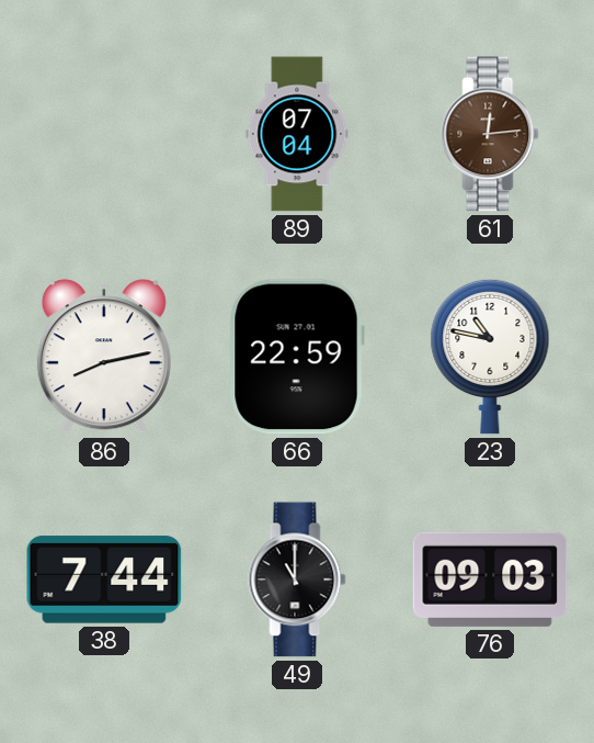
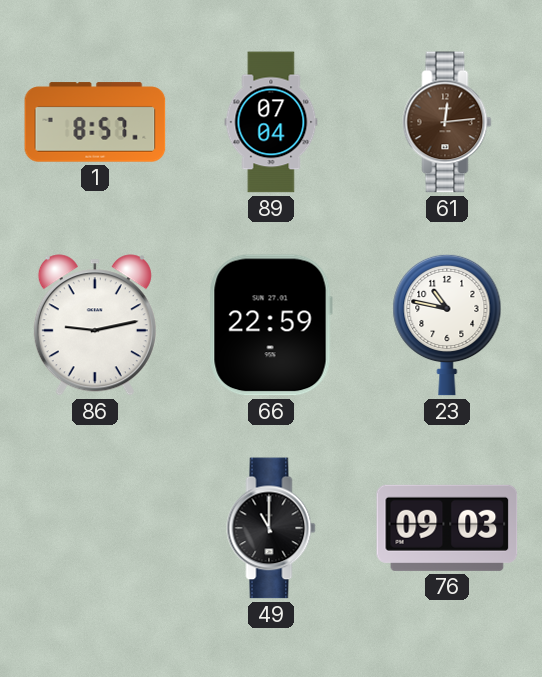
1: none -> 8:57
86: 8:13 -> 9:13
38: 7:44 -> none
